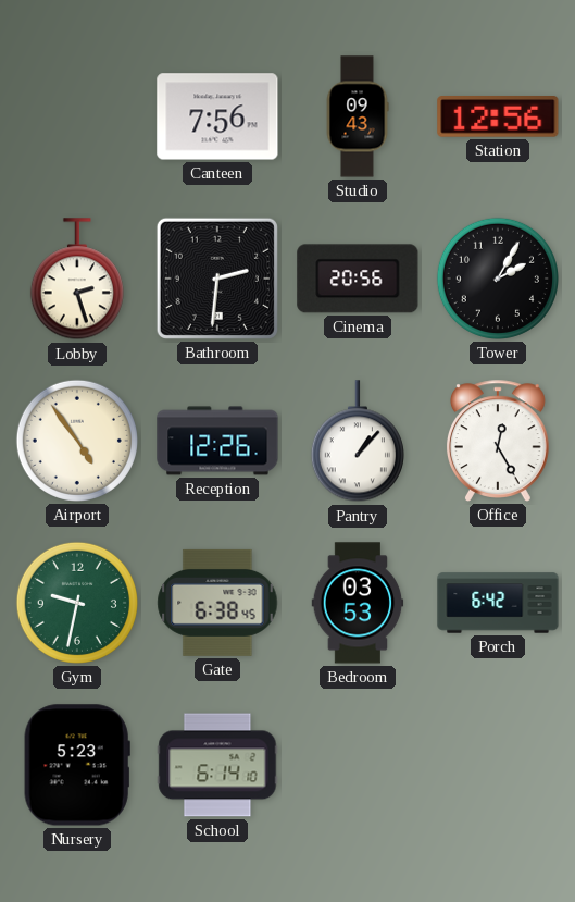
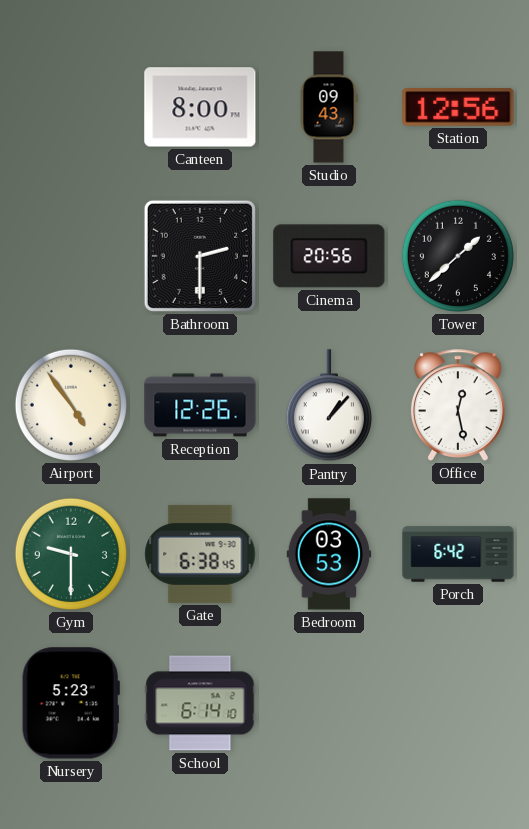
Canteen: 7:56 -> 8:00
Lobby: 2:27 -> none
Bathroom: 2:31 -> 2:30
Tower: 2:05 -> 1:38
Office: 12:25 -> 12:28
Gym: 9:32 -> 9:30
